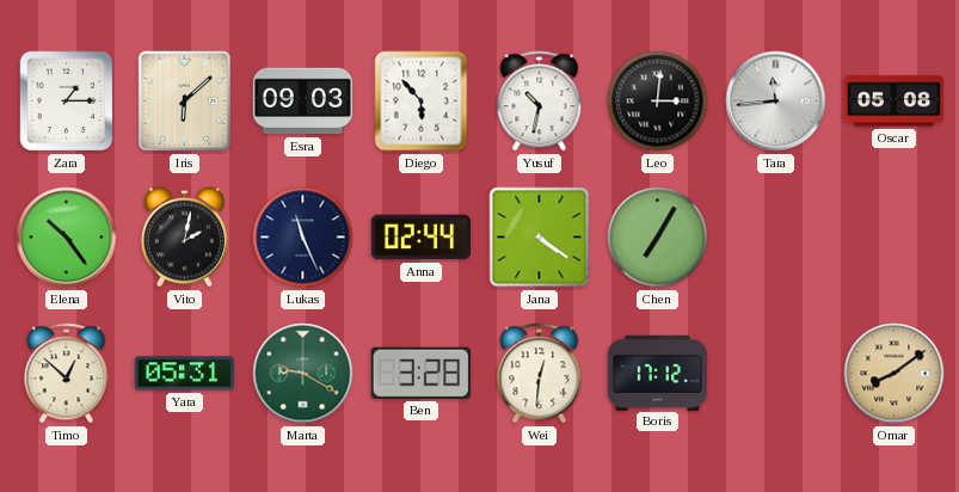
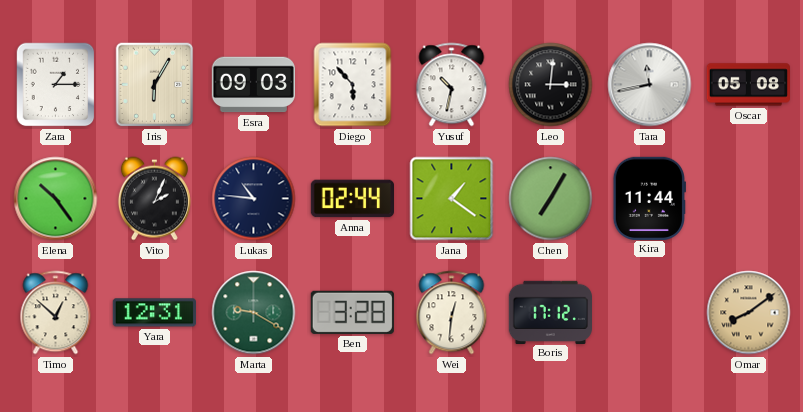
Iris: 6:08 -> 6:05
Tara: 11:44 -> 11:43
Vito: 2:02 -> 2:04
Lukas: 11:26 -> 10:46
Jana: 4:21 -> 1:21
Kira: none -> 11:44
Yara: 05:31 -> 12:31
